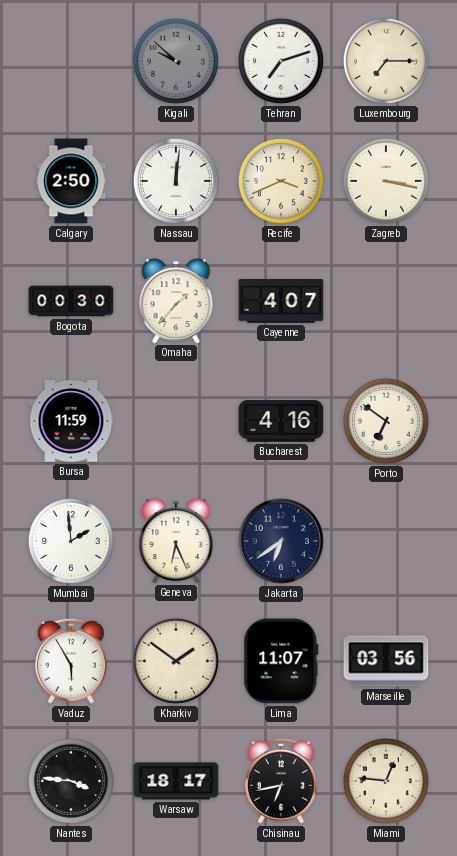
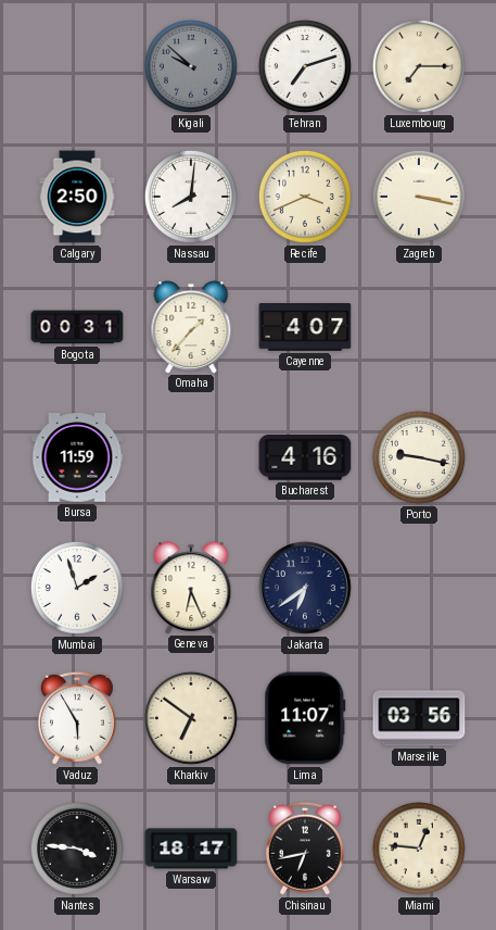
Nassau: 12:01 -> 8:01
Bogota: 00:30 -> 00:31
Porto: 6:51 -> 9:17
Mumbai: 1:59 -> 1:57
Kharkiv: 1:51 -> 6:51
